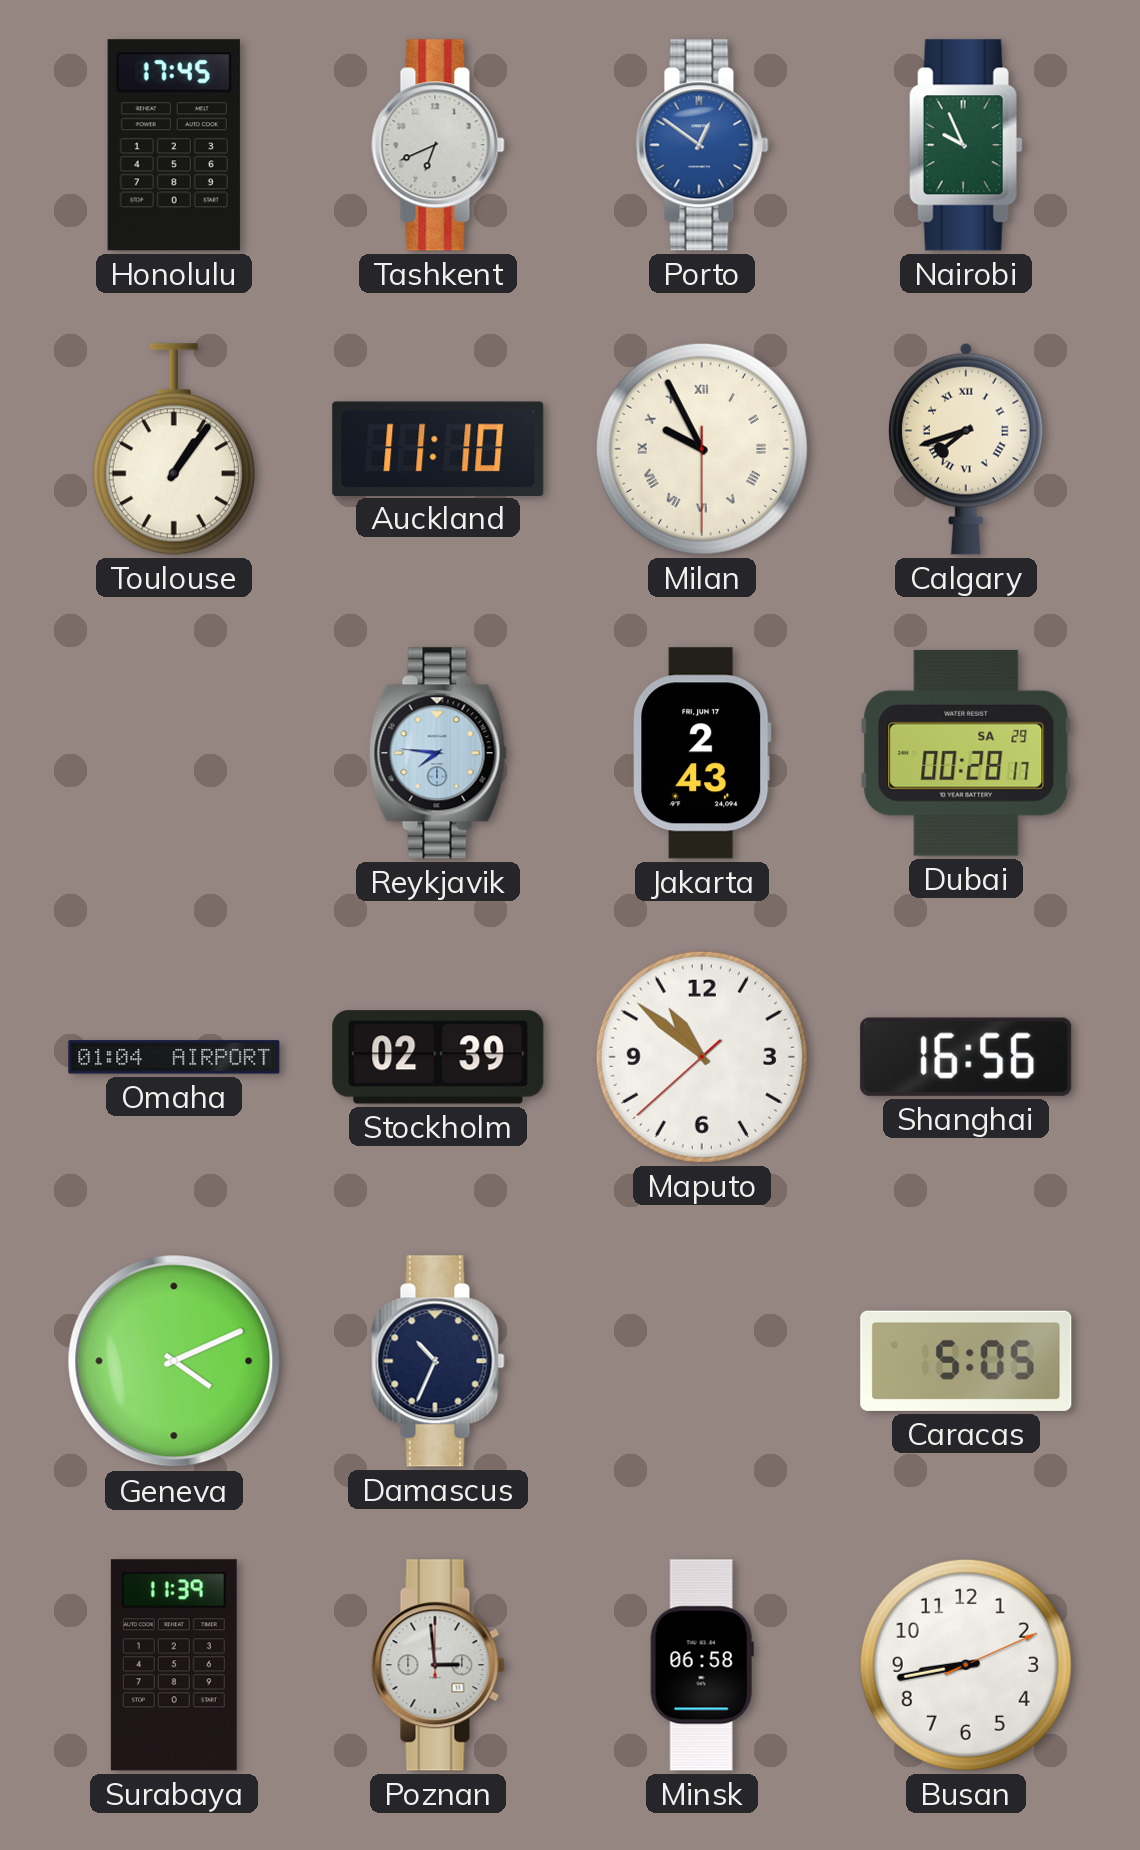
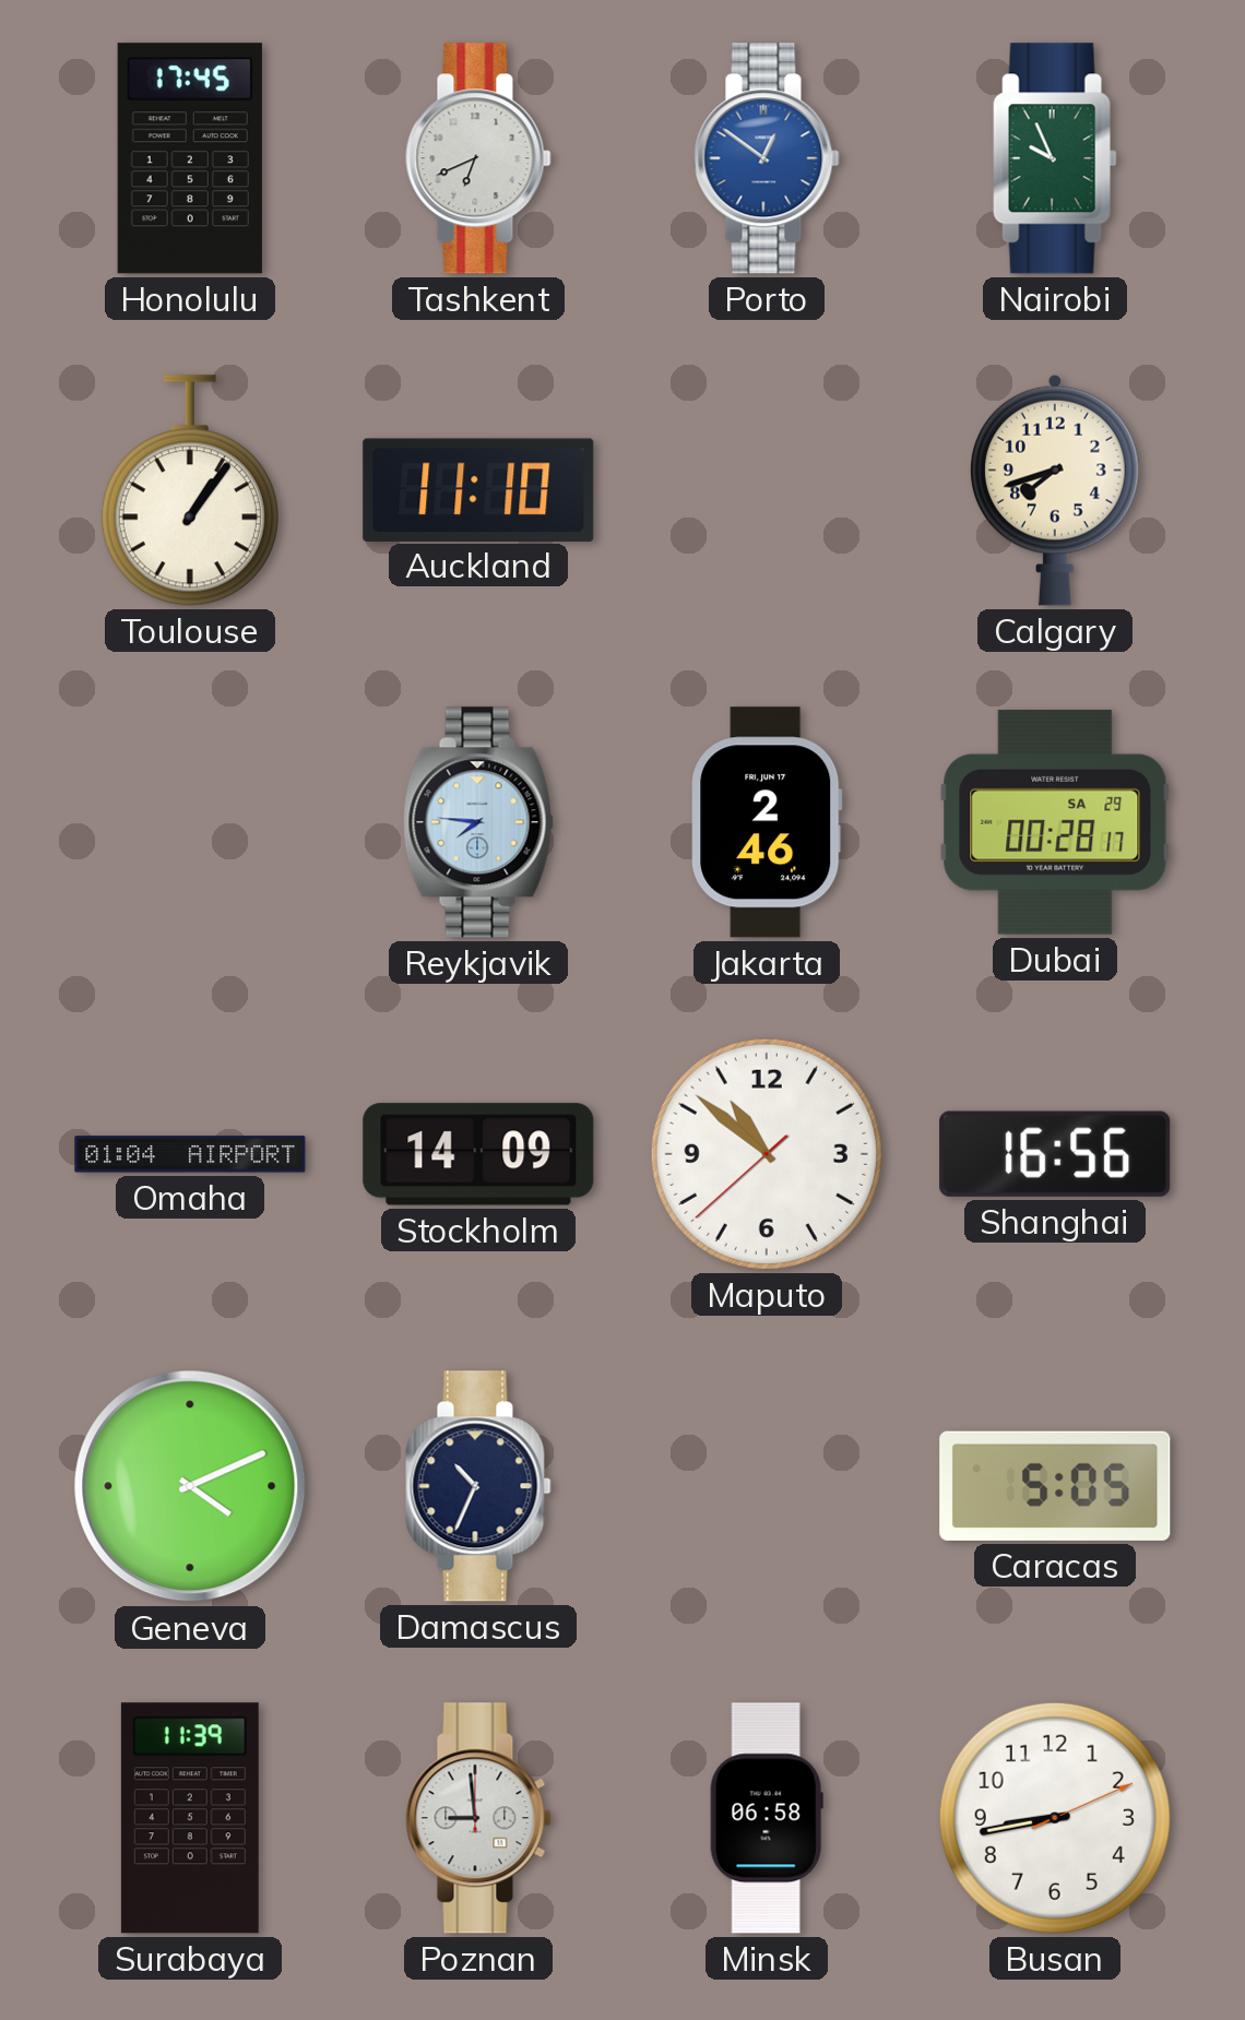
Milan: 9:55 -> none
Calgary numerals: Roman -> Arabic
Jakarta: 2:43 -> 2:46
Stockholm: 02:39 -> 14:09
Poznan: 2:59 -> 8:59
